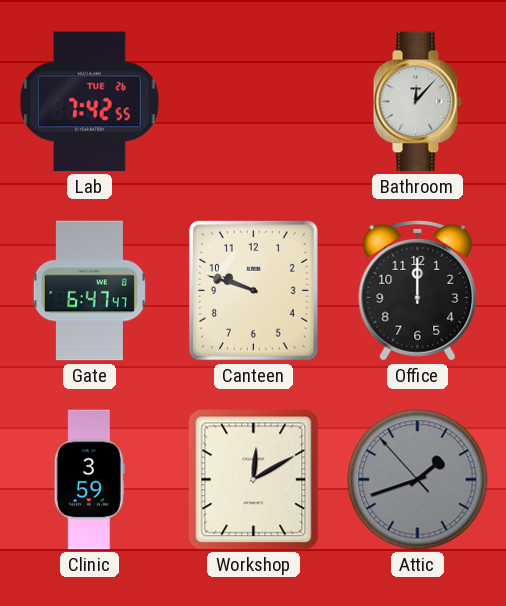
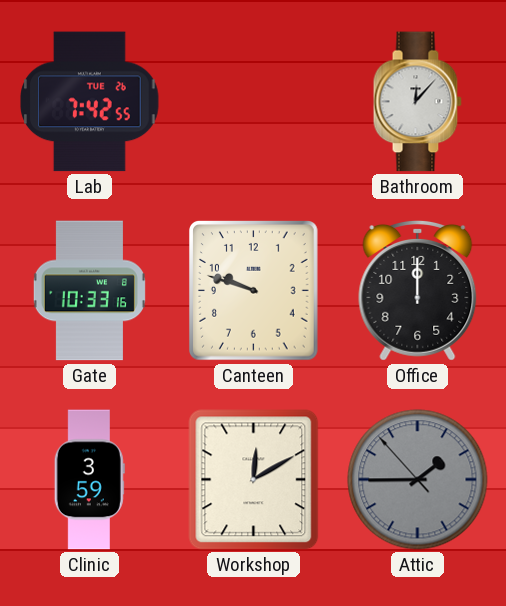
Gate: 6:47 -> 10:33
Attic: 1:41 -> 1:44
